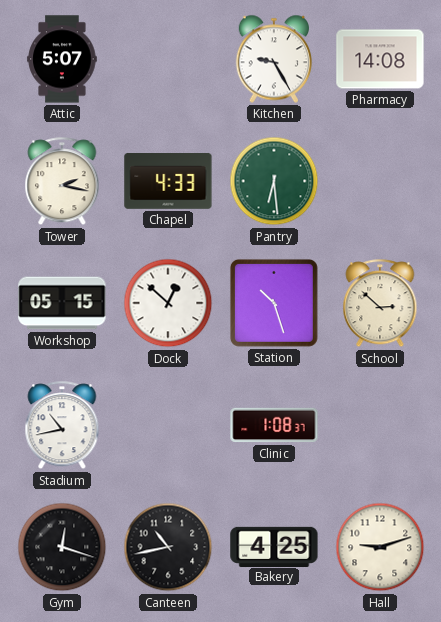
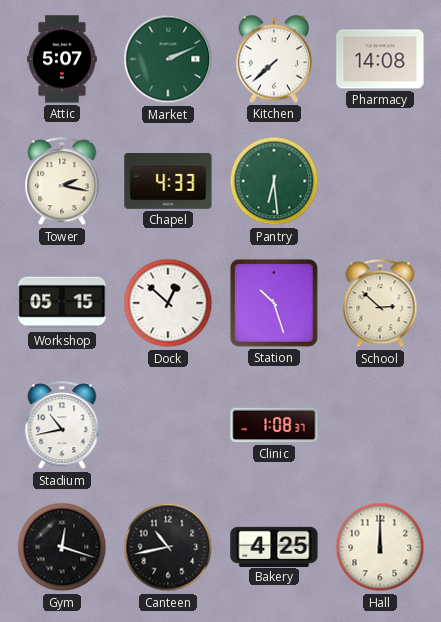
Market: none -> 2:11
Kitchen: 9:25 -> 7:38
Hall: 9:12 -> 12:00
